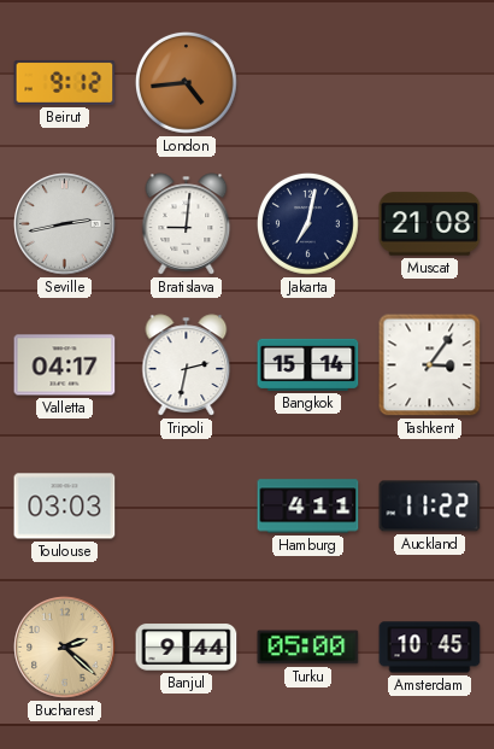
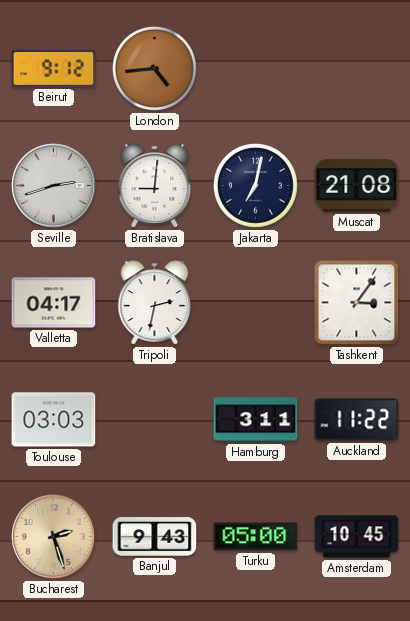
Seville: 2:43 -> 2:42
Bangkok: 15:14 -> none
Hamburg: 4:11 -> 3:11
Bucharest: 2:22 -> 2:27
Banjul: 9:44 -> 9:43
